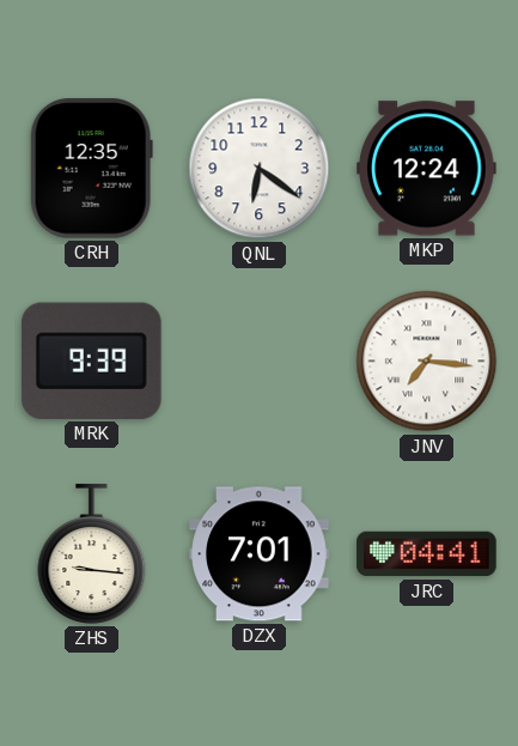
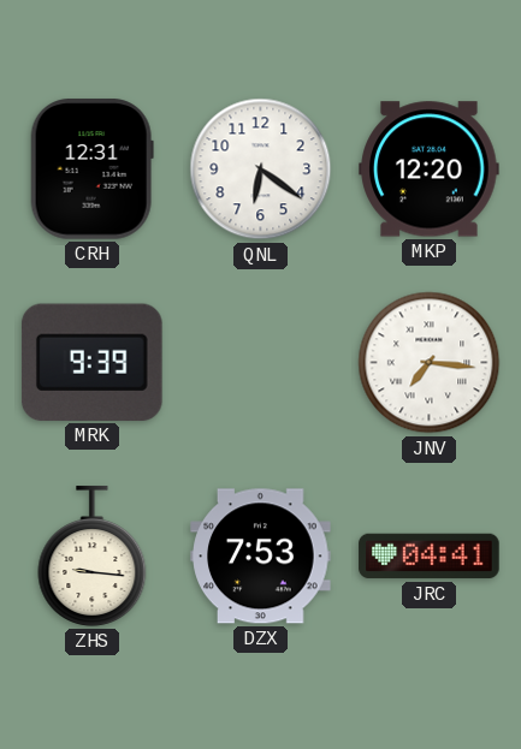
CRH: 12:35 -> 12:31
MKP: 12:24 -> 12:20
DZX: 7:01 -> 7:53
